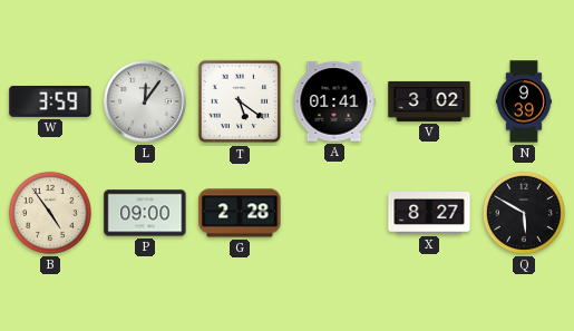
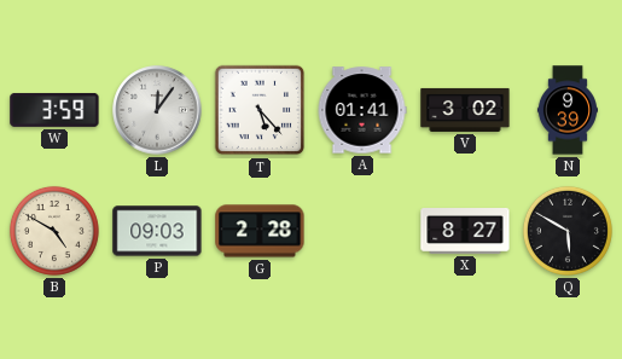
T: 5:21 -> 5:23
B: 4:54 -> 4:50
P: 09:00 -> 09:03
